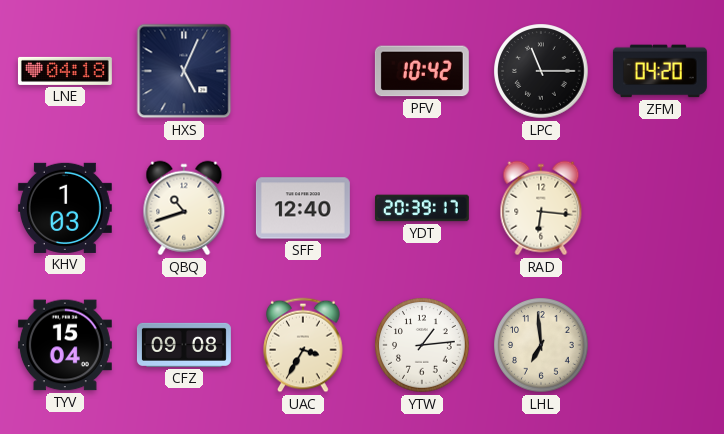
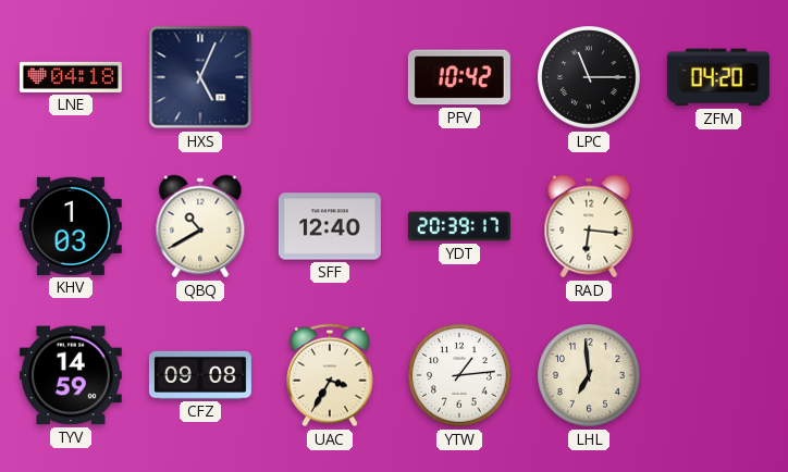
QBQ: 10:42 -> 10:40
TYV: 15:04 -> 14:59
